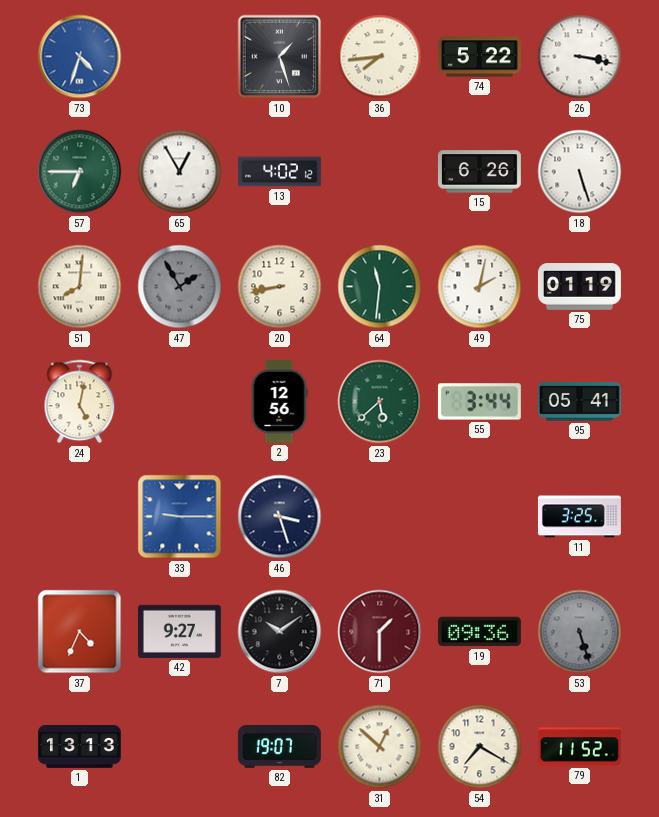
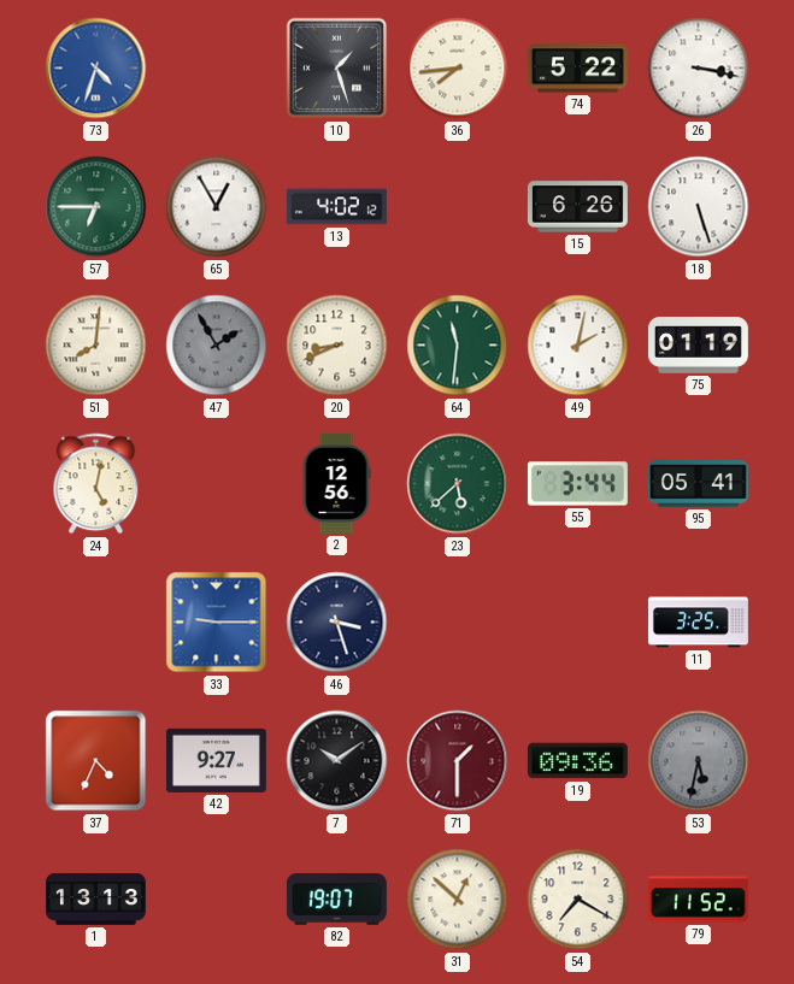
20: 8:43 -> 8:41
53: 5:27 -> 5:32
